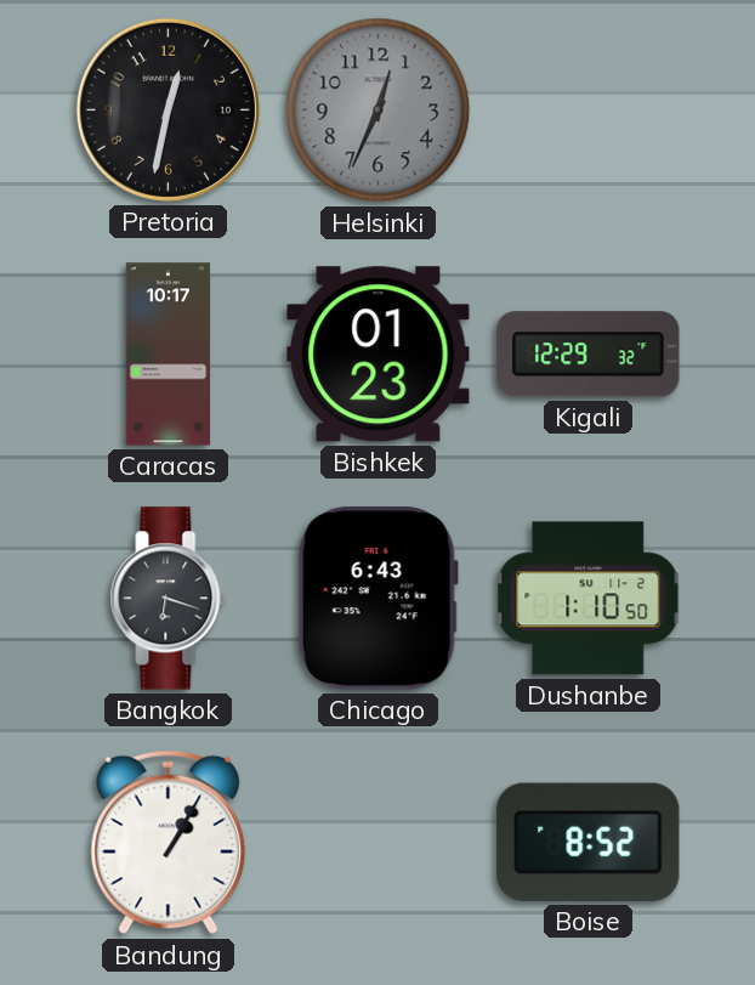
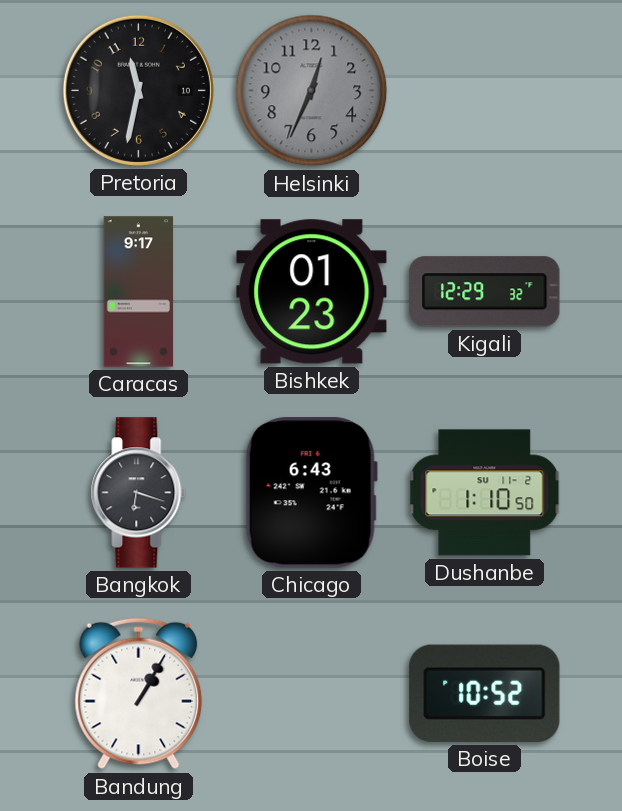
Pretoria: 12:32 -> 11:32
Caracas: 10:17 -> 9:17
Boise: 8:52 -> 10:52
